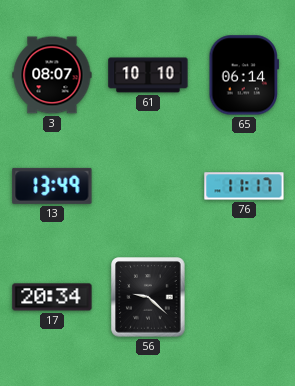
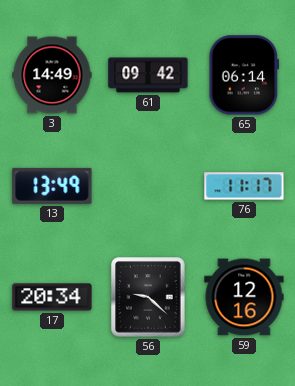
3: 08:07 -> 14:49
61: 10:10 -> 09:42
59: none -> 12:16
